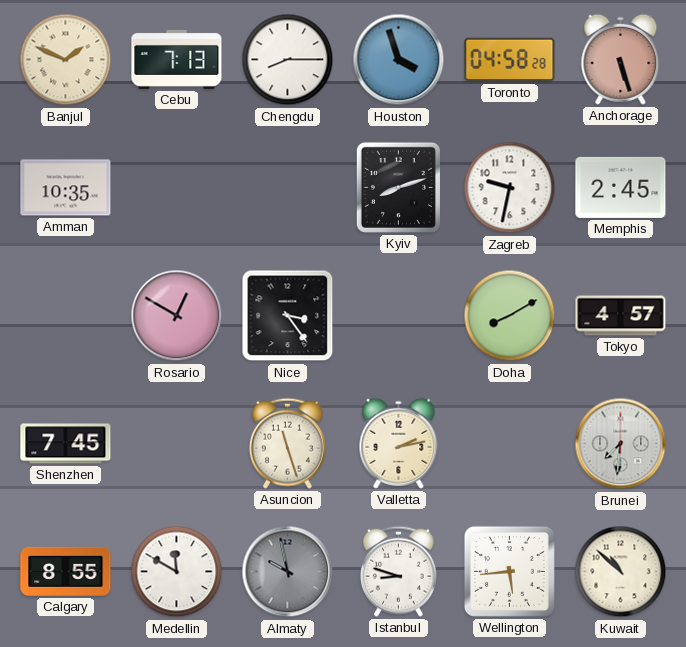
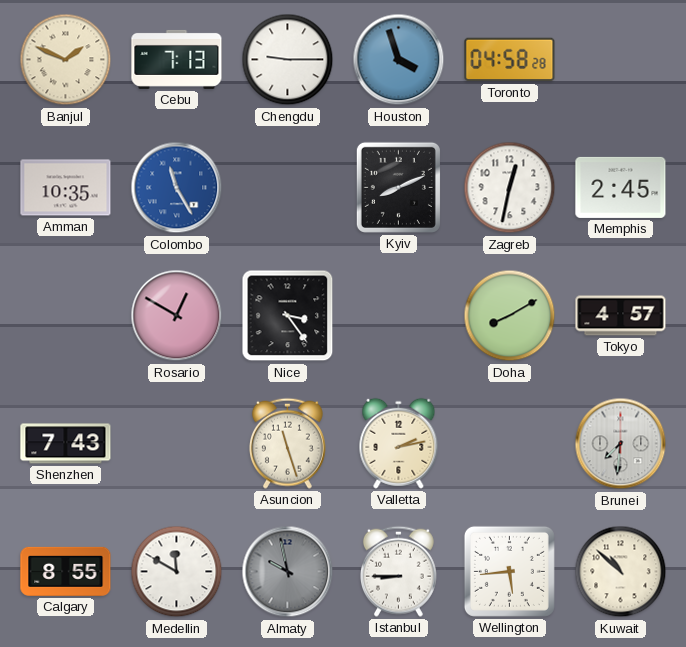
Chengdu: 8:15 -> 9:15
Anchorage: 5:27 -> none
Colombo: none -> 11:25
Kyiv: 8:12 -> 8:11
Zagreb: 9:32 -> 12:32
Shenzhen: 7:45 -> 7:43
Istanbul: 8:48 -> 8:45
